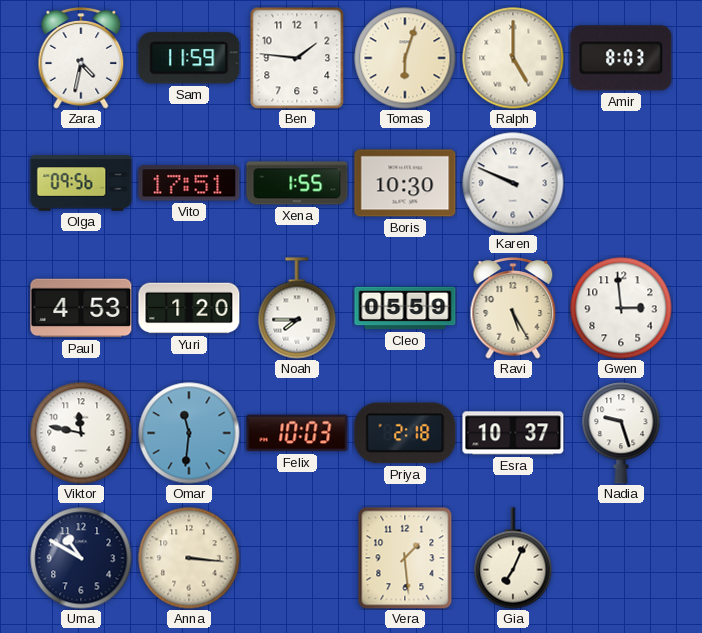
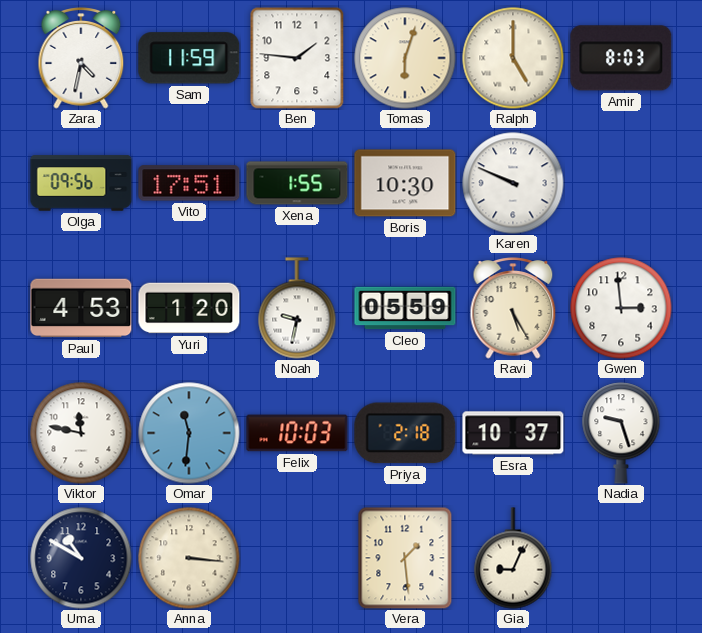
Noah: 7:45 -> 9:32
Gia: 7:04 -> 9:04
